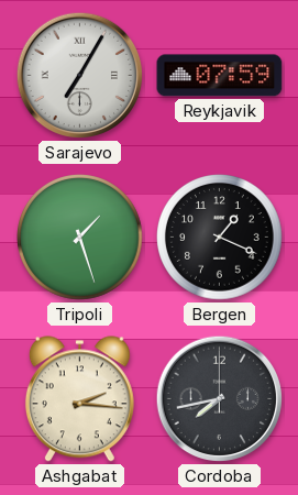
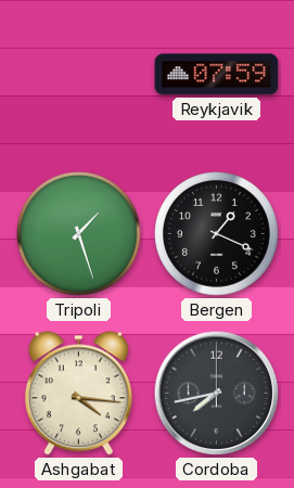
Sarajevo: 7:05 -> none
Ashgabat: 2:16 -> 4:16
